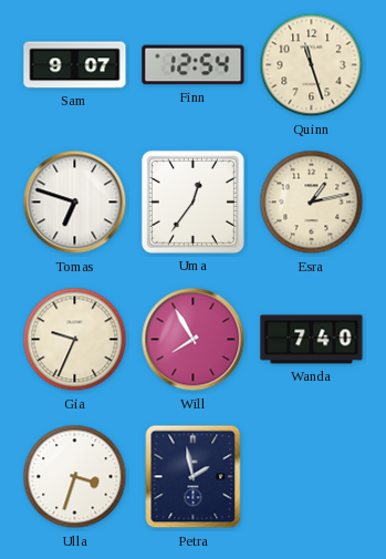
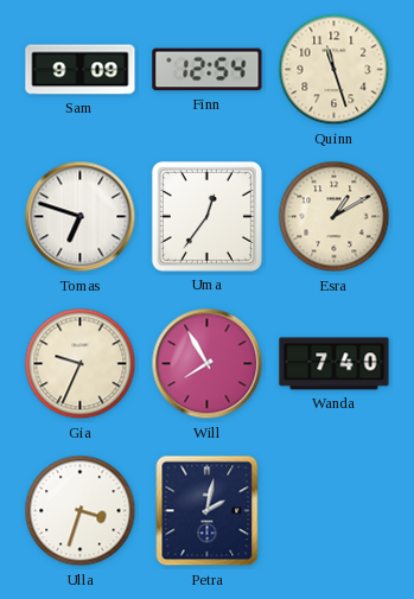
Sam: 9:07 -> 9:09
Esra: 1:13 -> 1:10
Petra: 1:58 -> 2:02
